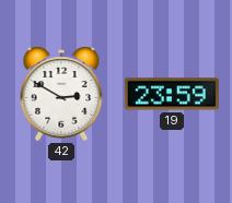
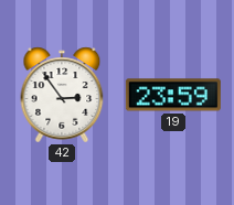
42: 2:50 -> 2:54
